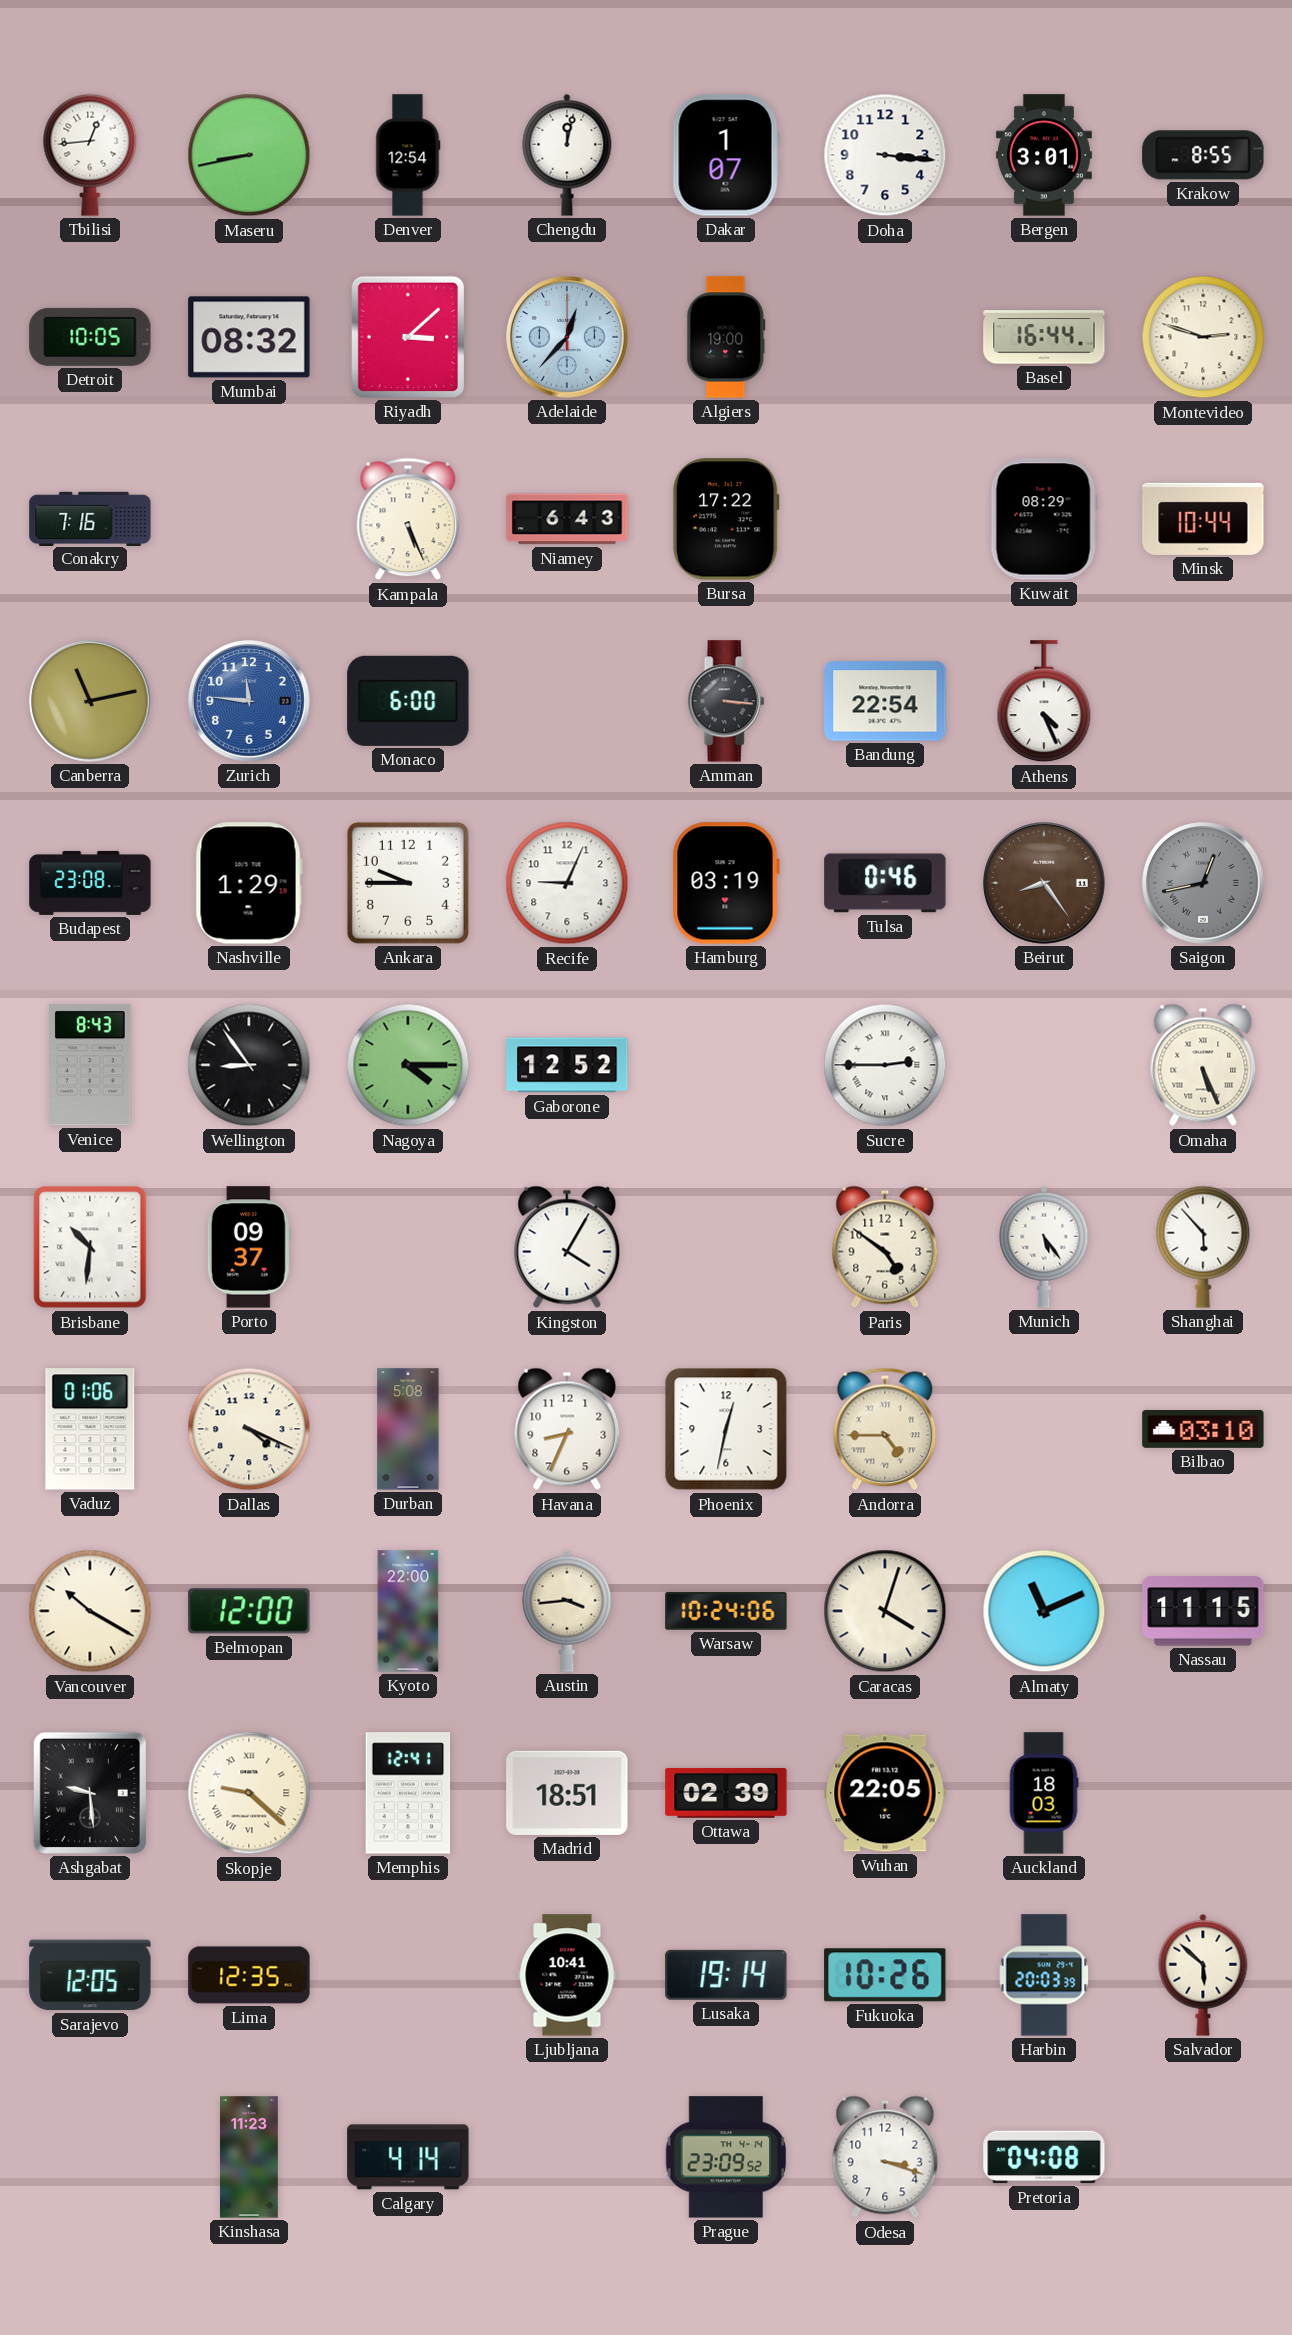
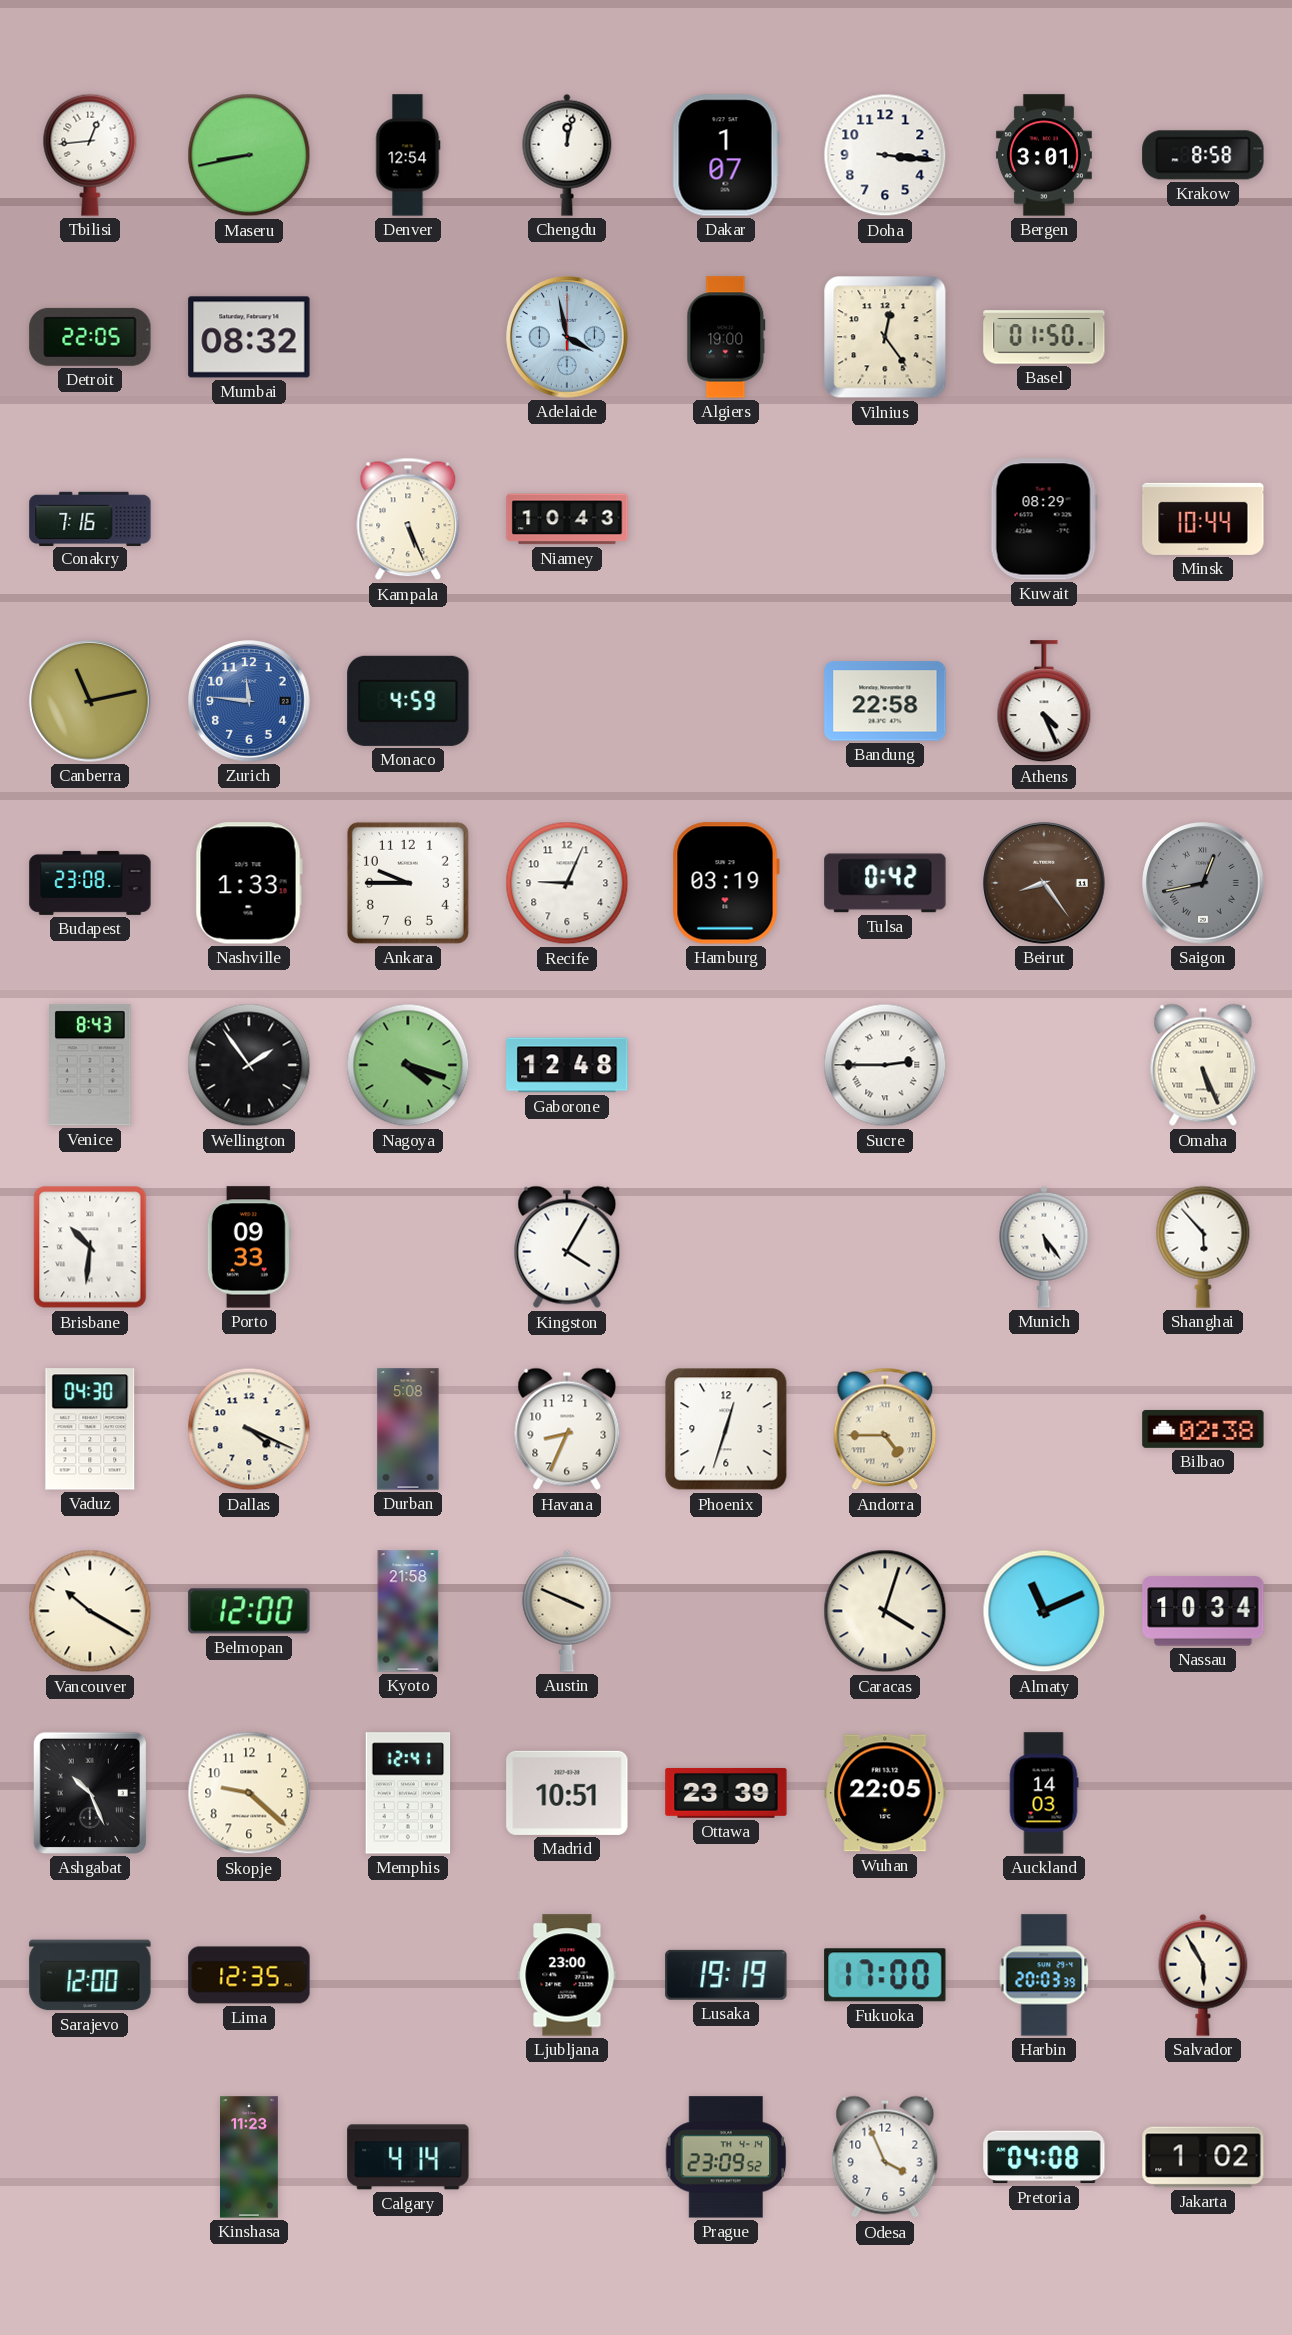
Krakow: 8:55 -> 8:58
Detroit: 10:05 -> 22:05
Riyadh: 3:08 -> none
Adelaide: 12:37 -> 3:58
Vilnius: none -> 12:24
Basel: 16:44 -> 01:50
Montevideo: 2:48 -> none
Niamey: 6:43 -> 10:43
Bursa: 17:22 -> none
Monaco: 6:00 -> 4:59
Amman: 3:16 -> none
Bandung: 22:54 -> 22:58
Nashville: 1:29 -> 1:33
Tulsa: 0:46 -> 0:42
Wellington: 8:54 -> 1:54
Nagoya: 4:15 -> 4:18
Gaborone: 12:52 -> 12:48
Porto: 09:37 -> 09:33
Paris: 4:51 -> none
Vaduz: 01:06 -> 04:30
Phoenix: 12:32 -> 12:33
Bilbao: 03:10 -> 02:38
Kyoto: 22:00 -> 21:58
Austin: 3:44 -> 3:49
Warsaw: 10:24 -> none
Nassau: 11:15 -> 10:34
Ashgabat: 9:29 -> 10:26
Skopje numerals: Roman -> Arabic
Madrid: 18:51 -> 10:51
Ottawa: 02:39 -> 23:39
Auckland: 18:03 -> 14:03
Sarajevo: 12:05 -> 12:00
Ljubljana: 10:41 -> 23:00
Lusaka: 19:14 -> 19:19
Fukuoka: 10:26 -> 17:00
Salvador: 5:52 -> 5:55
Odesa: 3:18 -> 3:56
Jakarta: none -> 1:02
